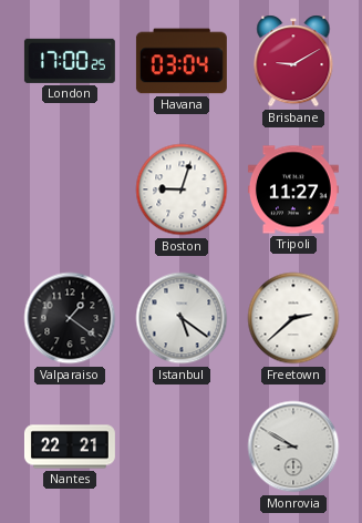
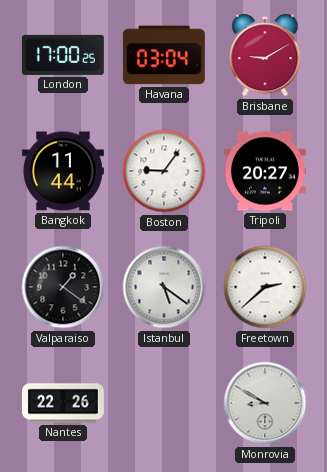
Bangkok: none -> 11:44
Boston: 9:03 -> 9:06
Tripoli: 11:27 -> 20:27
Nantes: 22:21 -> 22:26
